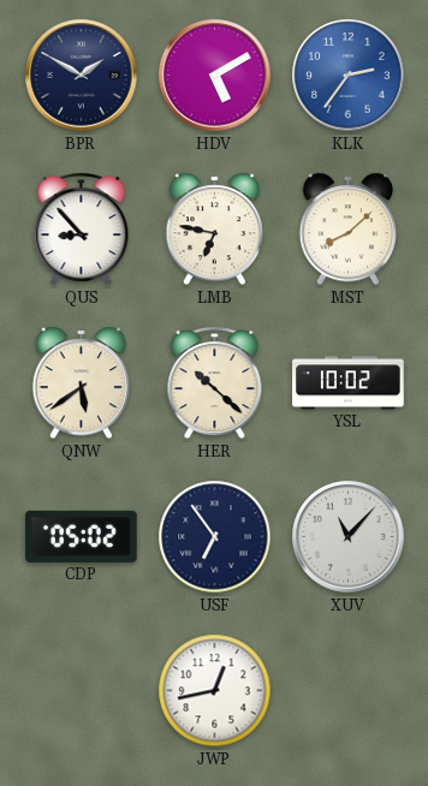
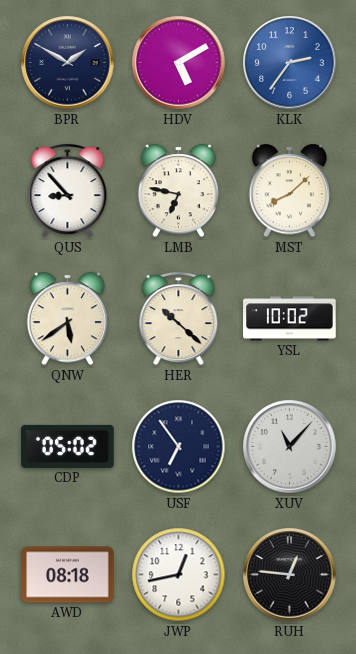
AWD: none -> 08:18
RUH: none -> 12:46
